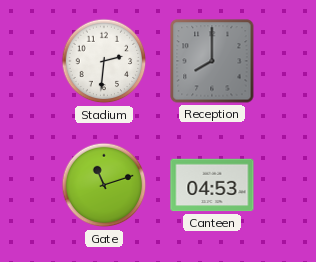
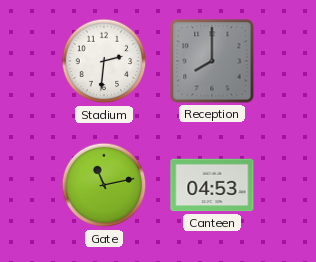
Gate: 11:12 -> 11:13
